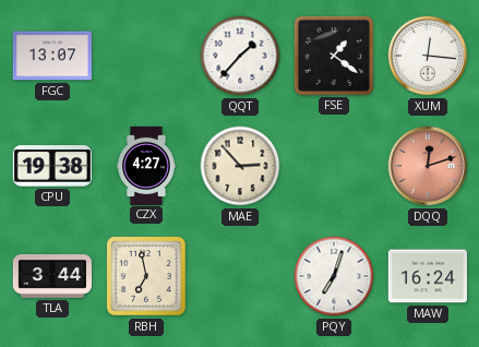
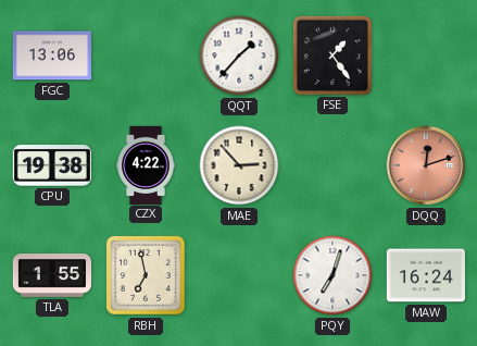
FGC: 13:07 -> 13:06
FSE: 1:21 -> 1:24
XUM: 12:16 -> none
CZX: 4:27 -> 4:22
TLA: 3:44 -> 1:55
